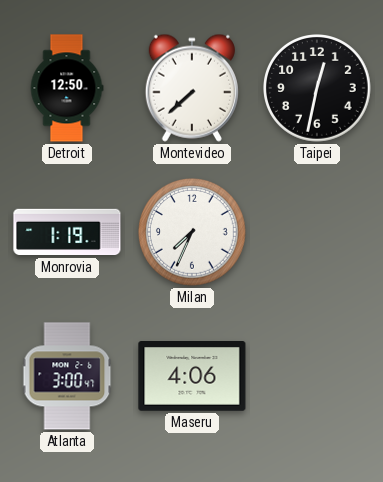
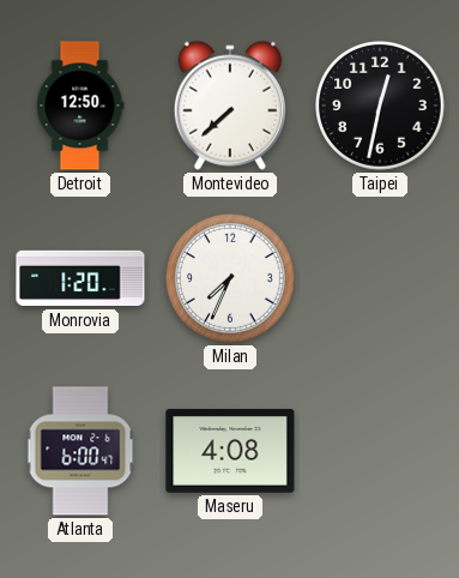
Monrovia: 1:19 -> 1:20
Atlanta: 3:00 -> 6:00
Maseru: 4:06 -> 4:08
